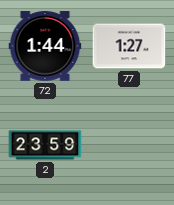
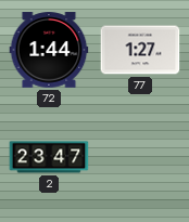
2: 23:59 -> 23:47
